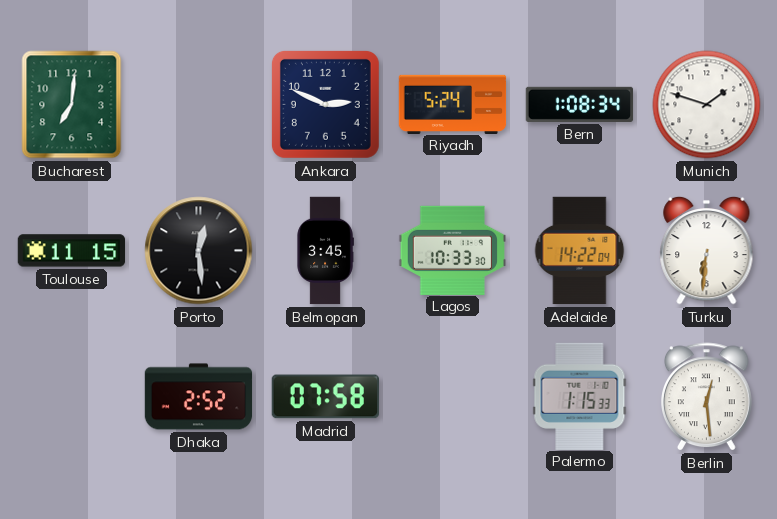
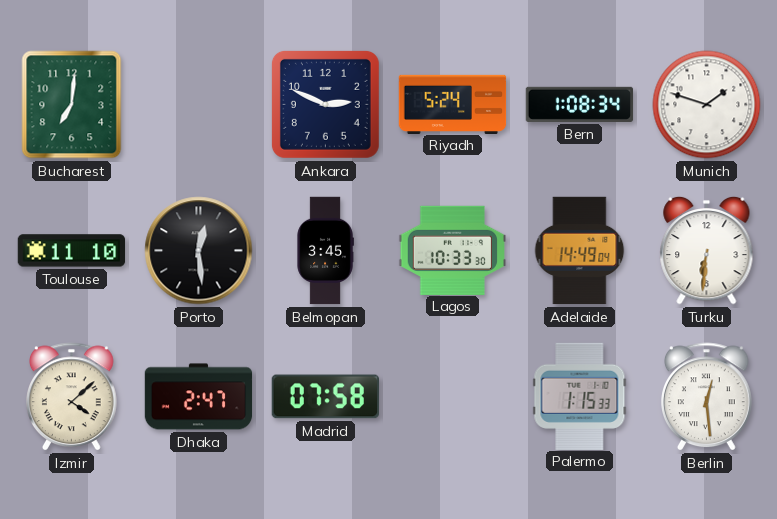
Toulouse: 11:15 -> 11:10
Adelaide: 14:22 -> 14:49
Izmir: none -> 4:08
Dhaka: 2:52 -> 2:47
